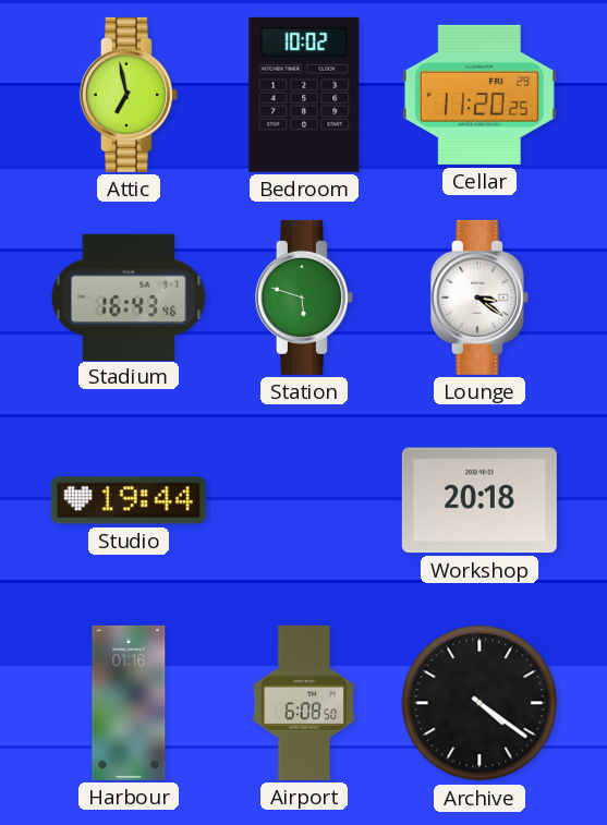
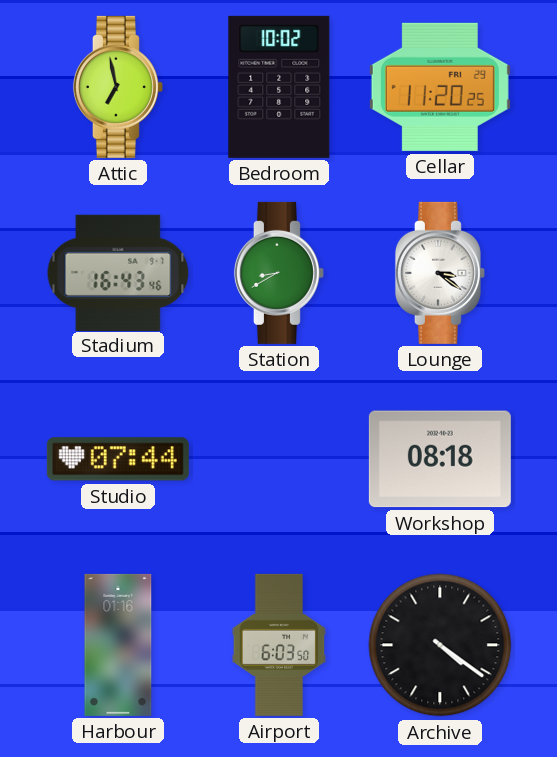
Station: 5:48 -> 8:40
Studio: 19:44 -> 07:44
Workshop: 20:18 -> 08:18
Airport: 6:08 -> 6:03
